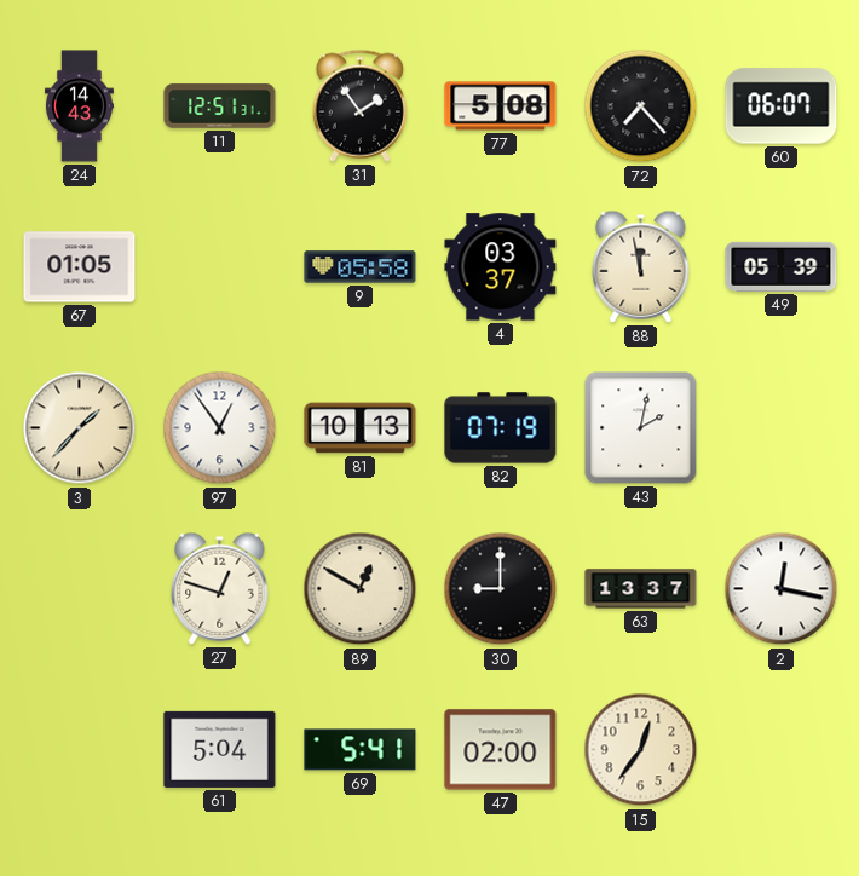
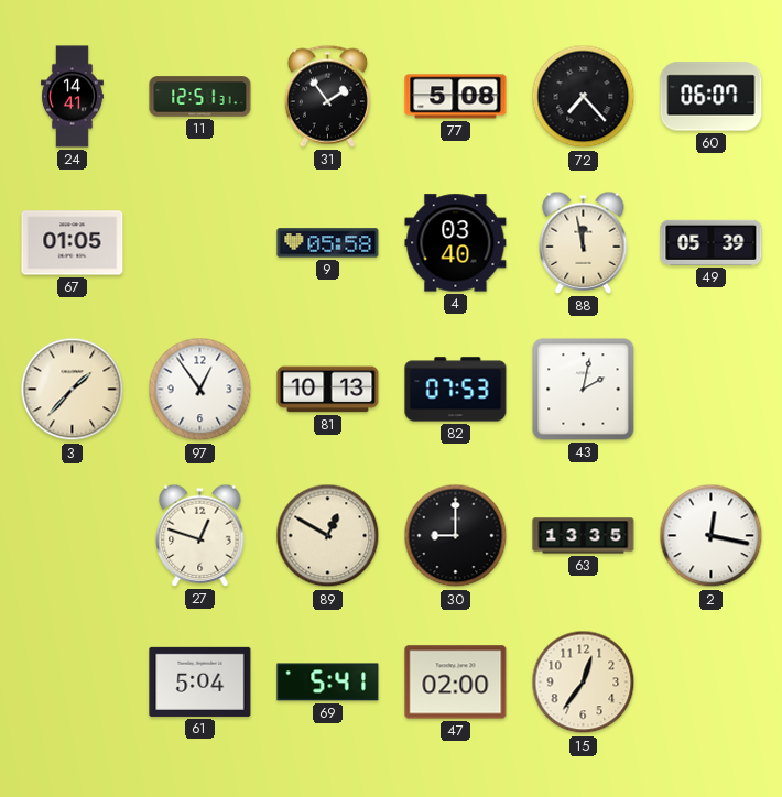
24: 14:43 -> 14:41
4: 03:37 -> 03:40
82: 07:19 -> 07:53
63: 13:37 -> 13:35
